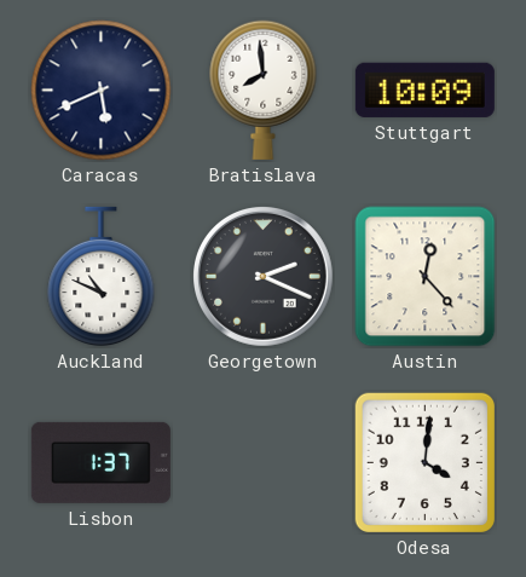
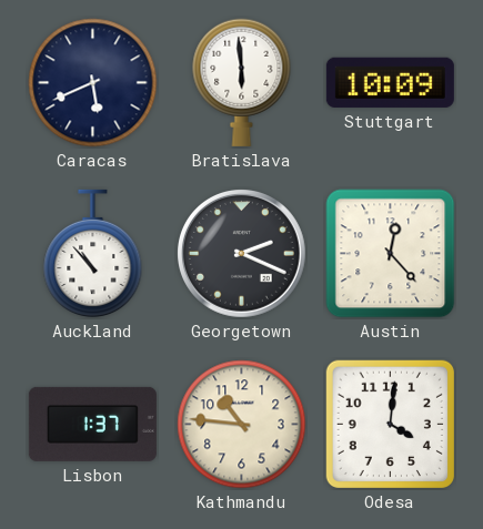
Bratislava: 7:59 -> 5:59
Auckland: 10:49 -> 10:53
Kathmandu: none -> 10:46
